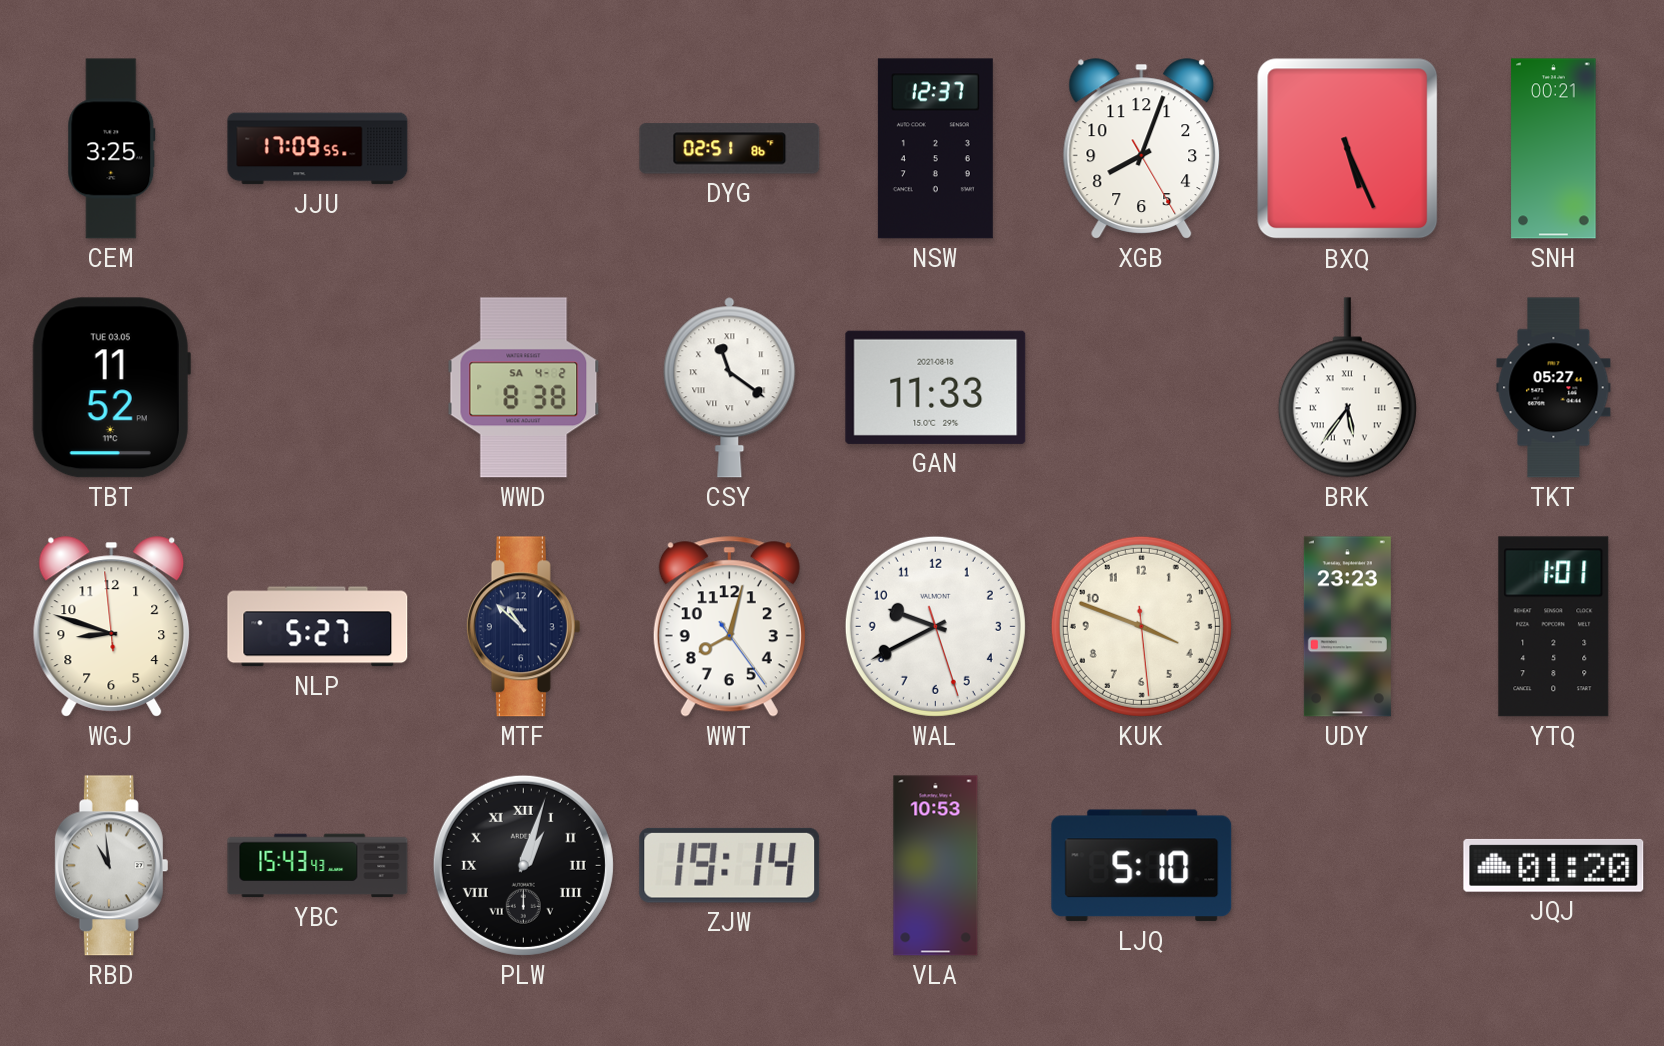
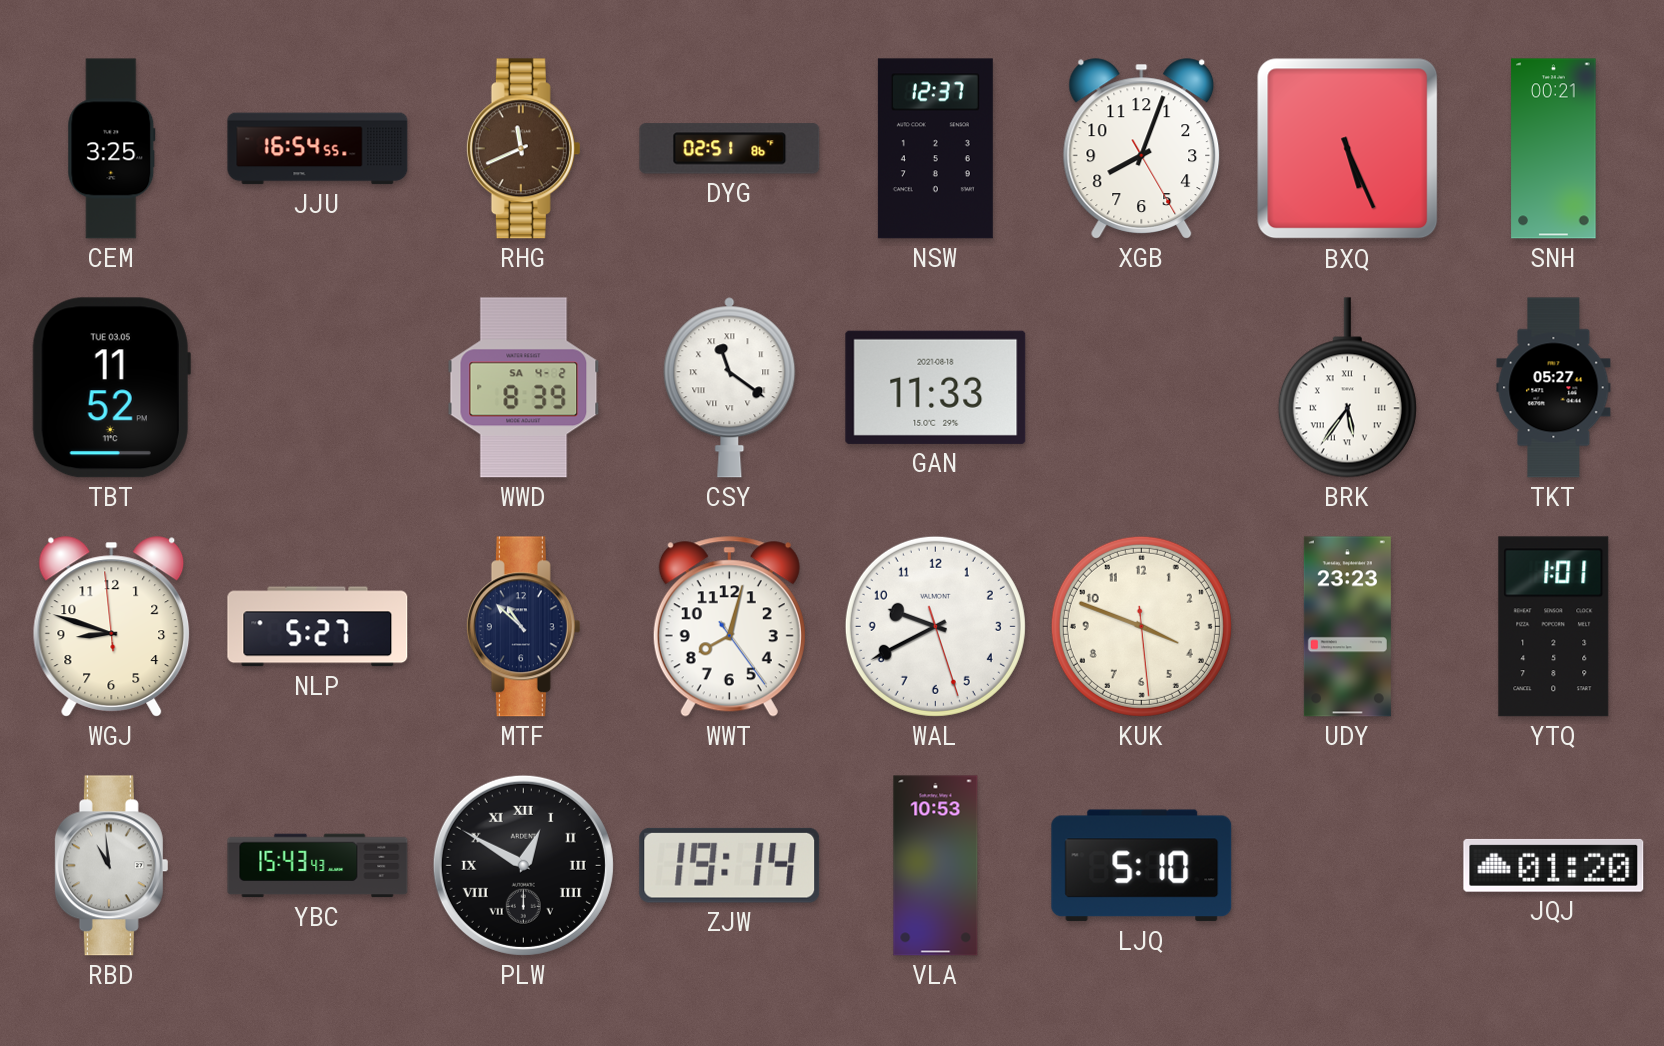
JJU: 17:09 -> 16:54
RHG: none -> 11:41
WWD: 8:38 -> 8:39
PLW: 1:03 -> 12:50
